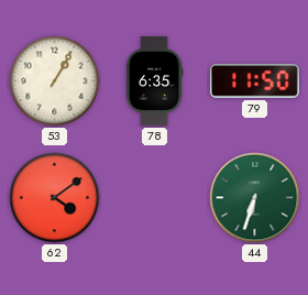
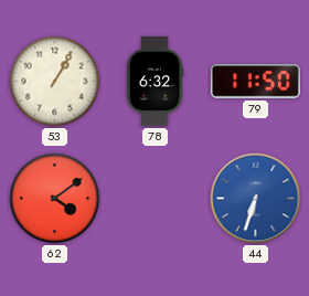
78: 6:35 -> 6:32
44 dial: green -> blue
